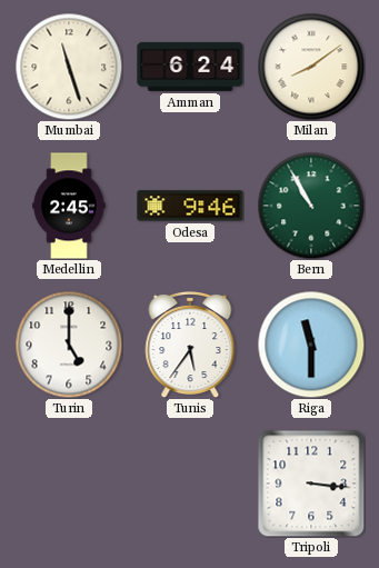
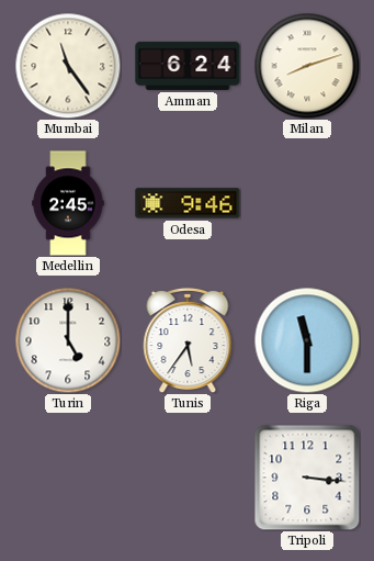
Mumbai: 11:27 -> 11:24
Milan: 8:09 -> 8:12
Bern: 10:55 -> none
